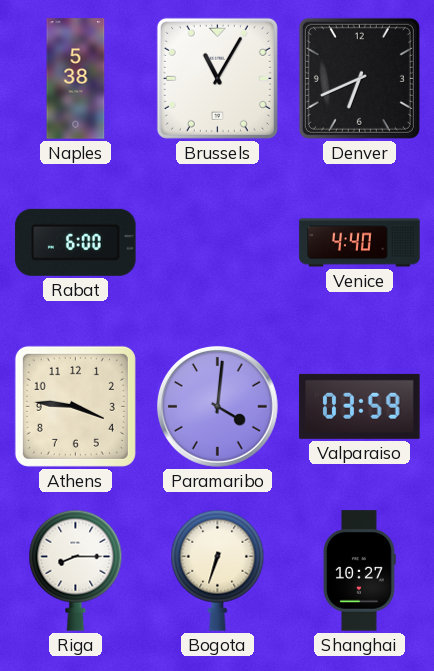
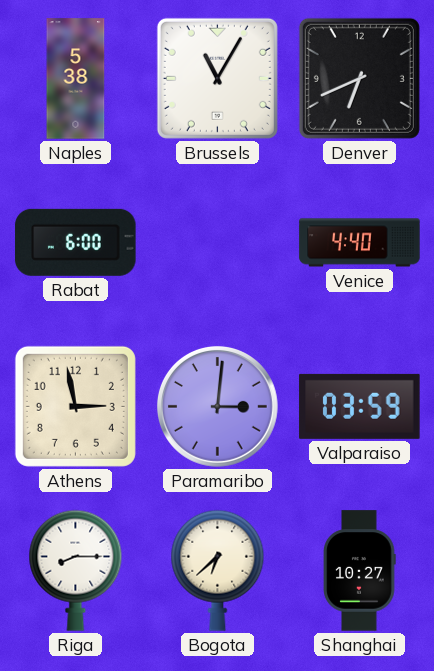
Athens: 3:46 -> 2:58
Paramaribo: 4:01 -> 3:01
Bogota: 6:33 -> 6:38
